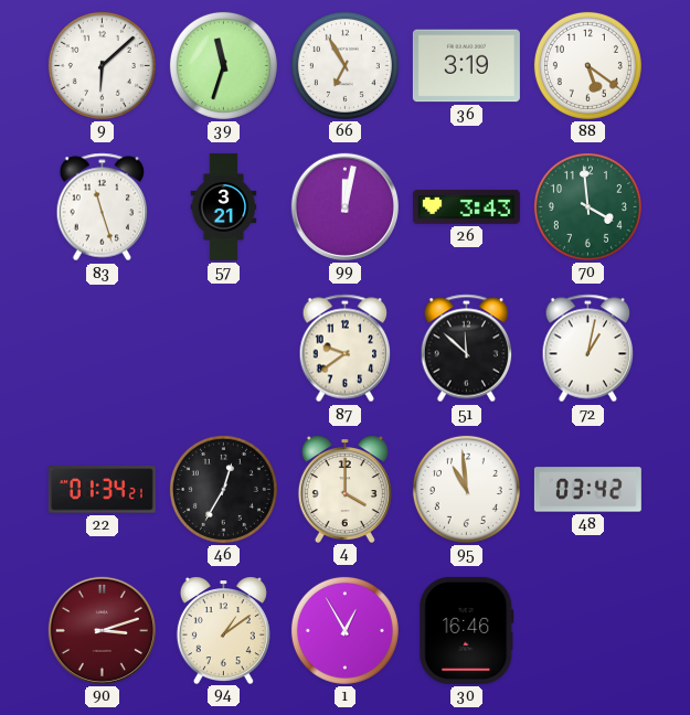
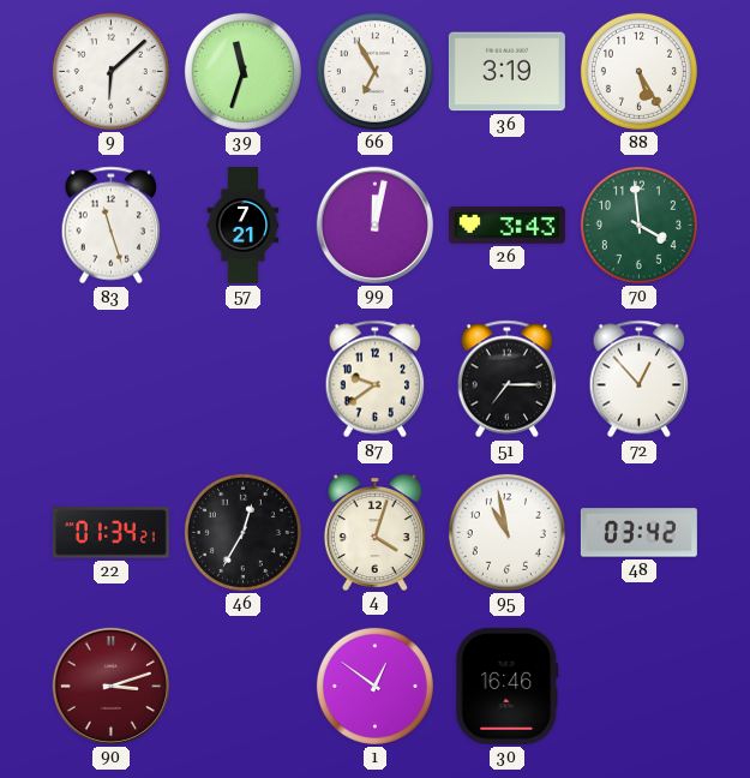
88: 5:21 -> 5:25
57: 3:21 -> 7:21
51: 11:52 -> 7:15
72: 1:02 -> 12:53
4: 4:00 -> 4:03
95: 10:59 -> 10:58
94: 1:09 -> none
1: 12:55 -> 12:51
